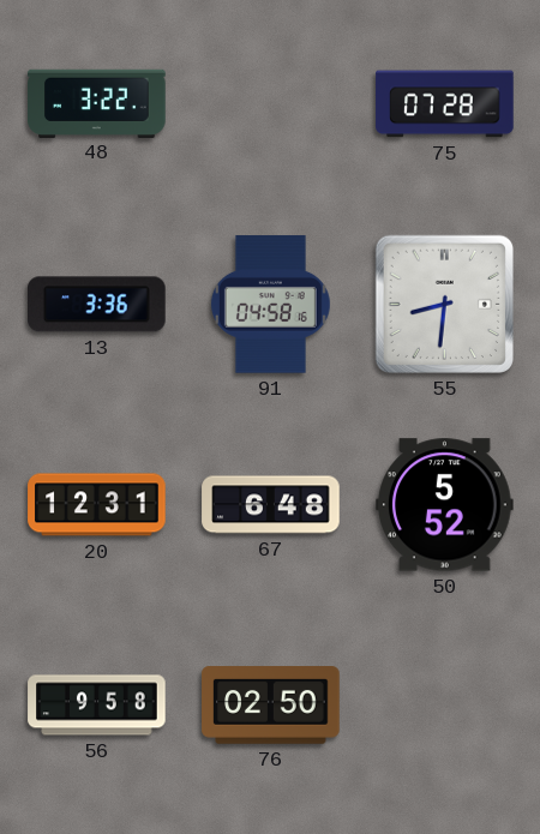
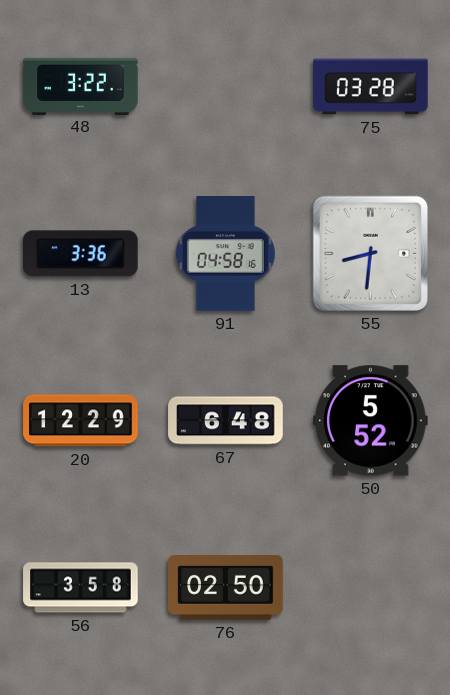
75: 07:28 -> 03:28
20: 12:31 -> 12:29
56: 9:58 -> 3:58
